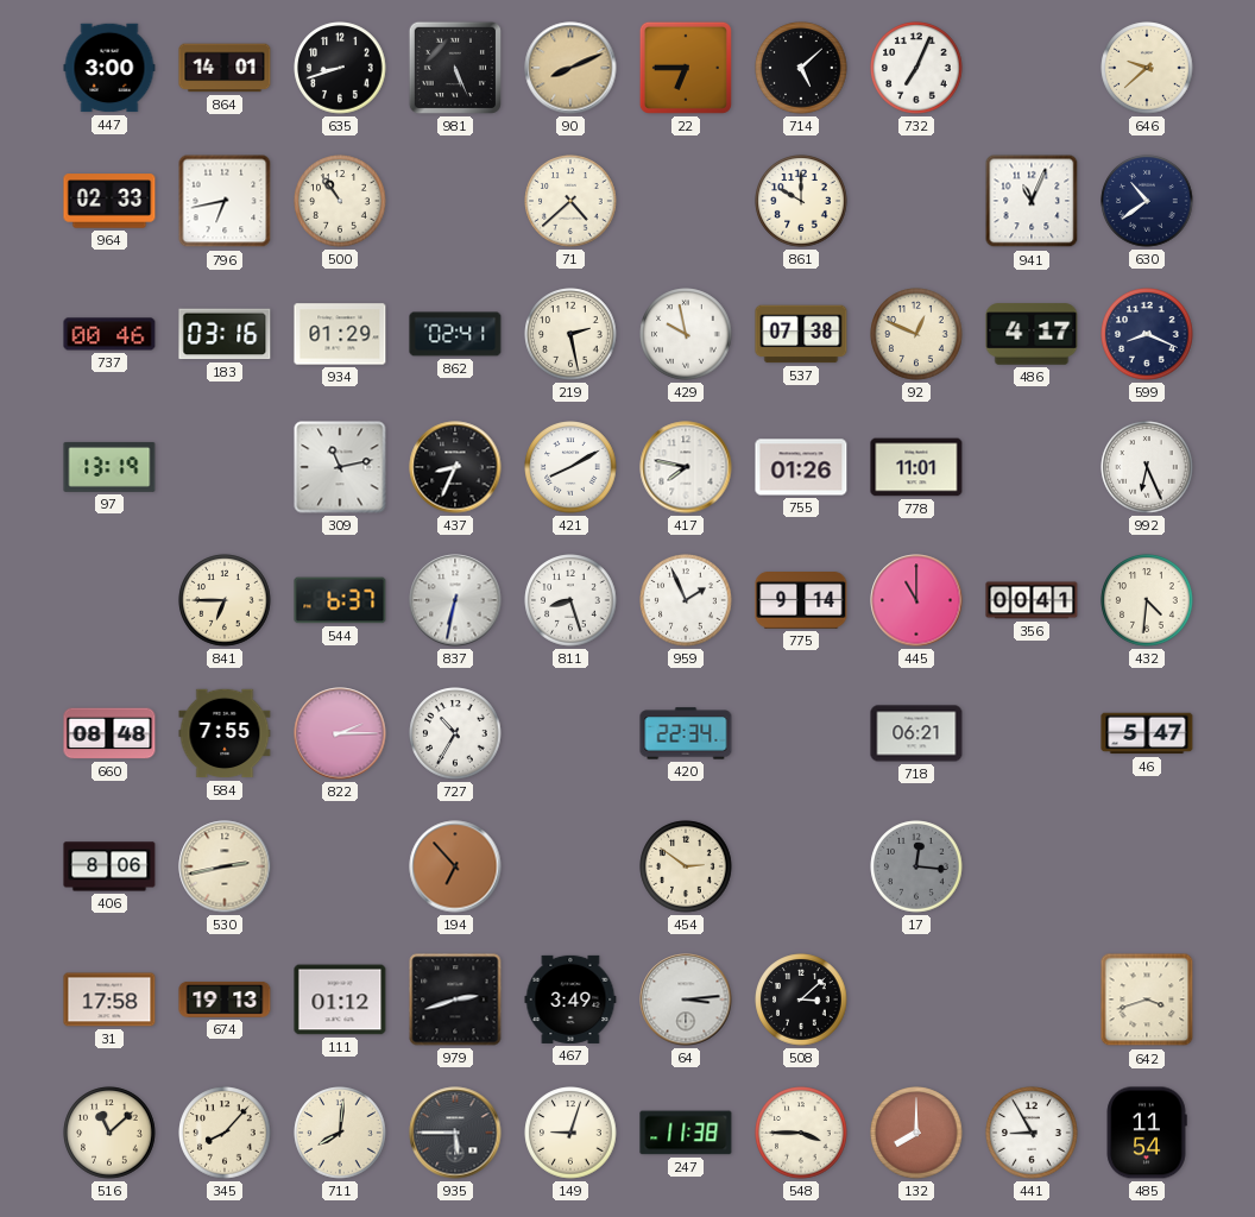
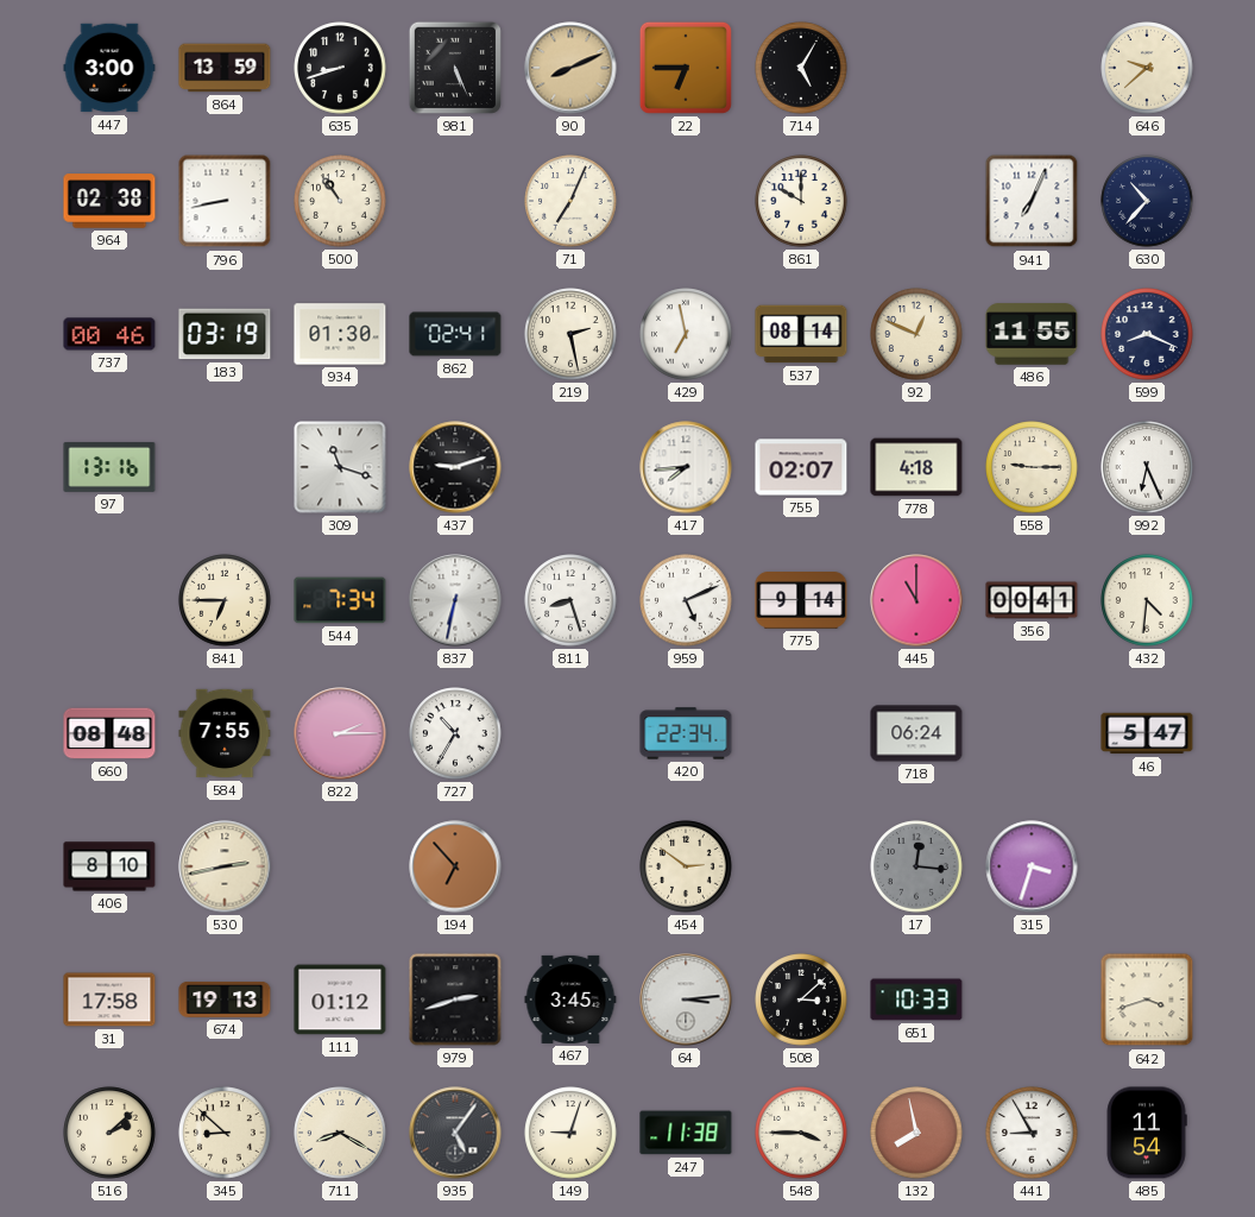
864: 14:01 -> 13:59
714: 5:08 -> 5:05
732: 7:04 -> none
964: 02:33 -> 02:38
796: 6:43 -> 8:43
71: 4:38 -> 7:04
941: 11:04 -> 7:04
630: 10:39 -> 10:37
183: 03:16 -> 03:19
934: 01:29 -> 01:30
429: 9:58 -> 6:58
537: 07:38 -> 08:14
486: 4:17 -> 11:55
97: 13:19 -> 13:16
309: 11:13 -> 11:18
437: 8:34 -> 9:12
421: 8:10 -> none
417: 7:47 -> 7:44
755: 01:26 -> 02:07
778: 11:01 -> 4:18
558: none -> 9:15
544: 6:37 -> 7:34
959: 1:56 -> 5:11
718: 06:21 -> 06:24
406: 8:06 -> 8:10
315: none -> 3:33
467: 3:49 -> 3:45
651: none -> 10:33
516: 11:08 -> 2:08
345: 8:07 -> 8:52
711: 8:01 -> 8:20
935: 5:45 -> 5:06
132: 8:00 -> 7:58
